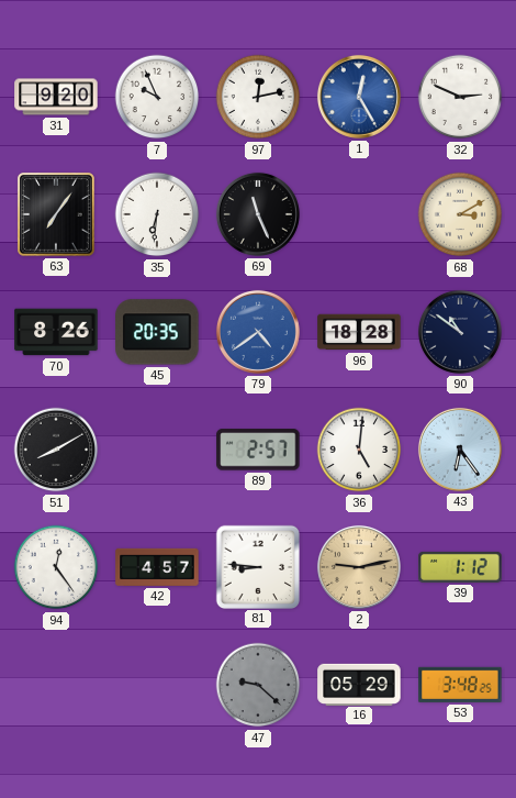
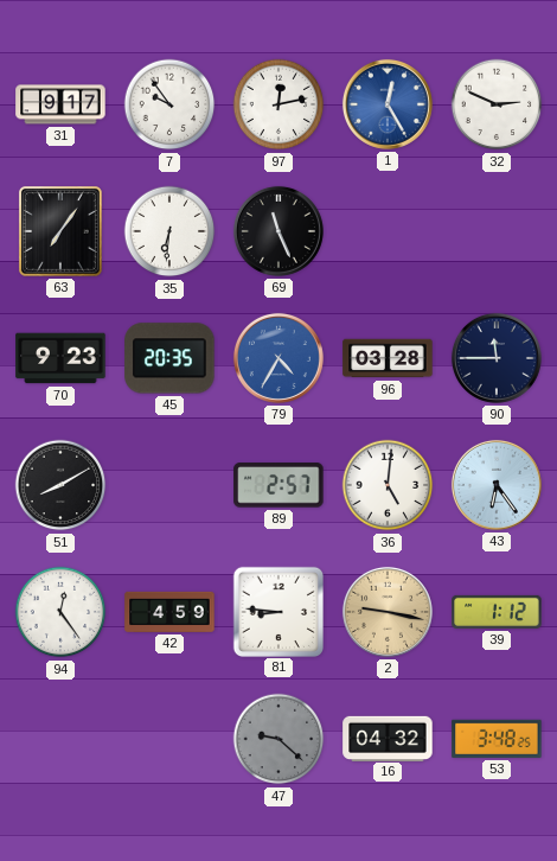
31: 9:20 -> 9:17
7: 9:56 -> 9:54
68: 3:10 -> none
70: 8:26 -> 9:23
79: 4:39 -> 4:35
96: 18:28 -> 03:28
90: 10:51 -> 11:45
42: 4:57 -> 4:59
2: 9:13 -> 9:17
16: 05:29 -> 04:32
